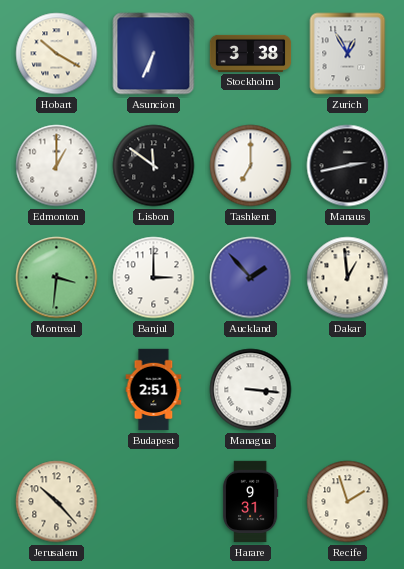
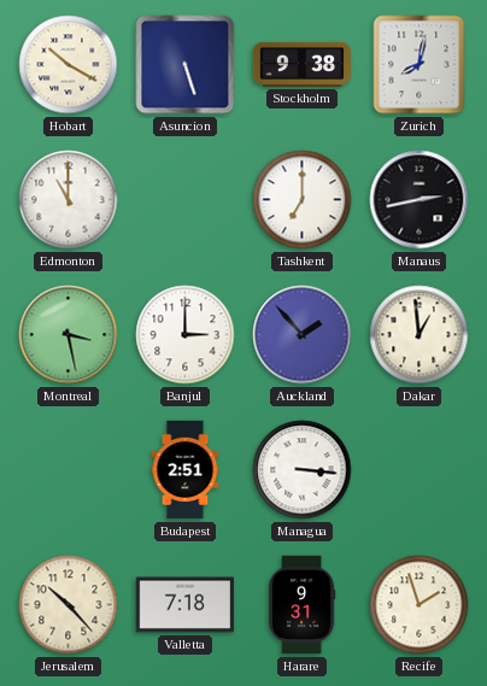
Asuncion: 6:34 -> 5:27
Stockholm: 3:38 -> 9:38
Zurich: 12:55 -> 8:02
Edmonton: 1:00 -> 11:00
Lisbon: 11:51 -> none
Montreal: 3:31 -> 3:28
Valletta: none -> 7:18
